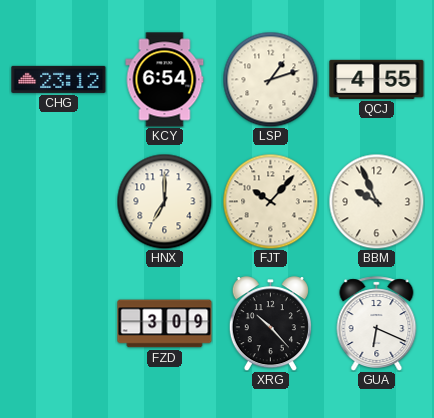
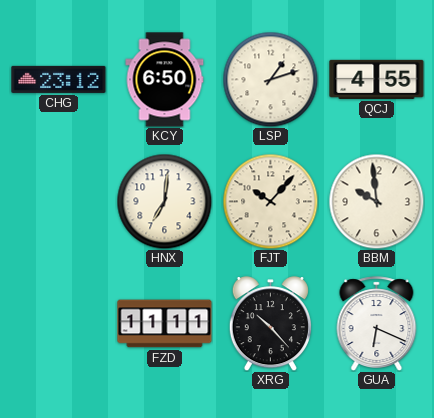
KCY: 6:54 -> 6:50
HNX: 7:00 -> 7:01
BBM: 9:56 -> 9:59
FZD: 3:09 -> 11:11
